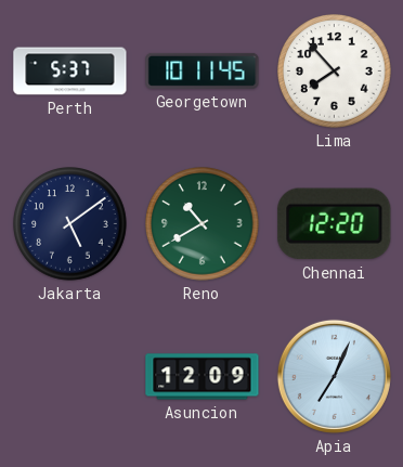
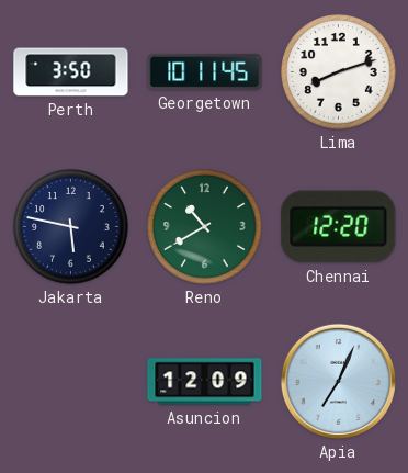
Perth: 5:37 -> 3:50
Lima: 7:53 -> 8:12
Jakarta: 5:09 -> 5:47
